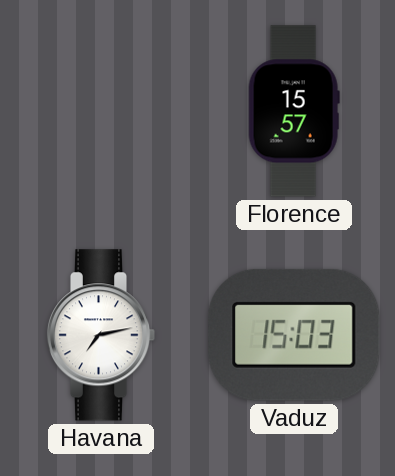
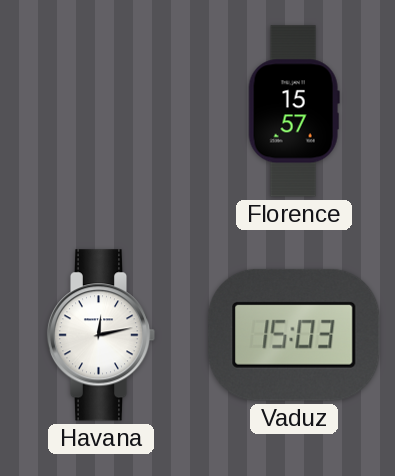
Havana: 7:13 -> 12:13
